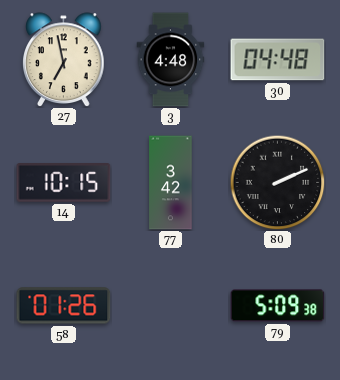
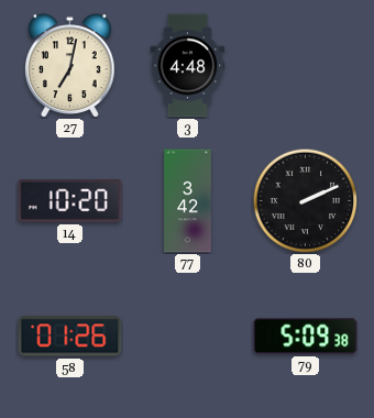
27: 6:58 -> 7:02
30: 04:48 -> none
14: 10:15 -> 10:20
